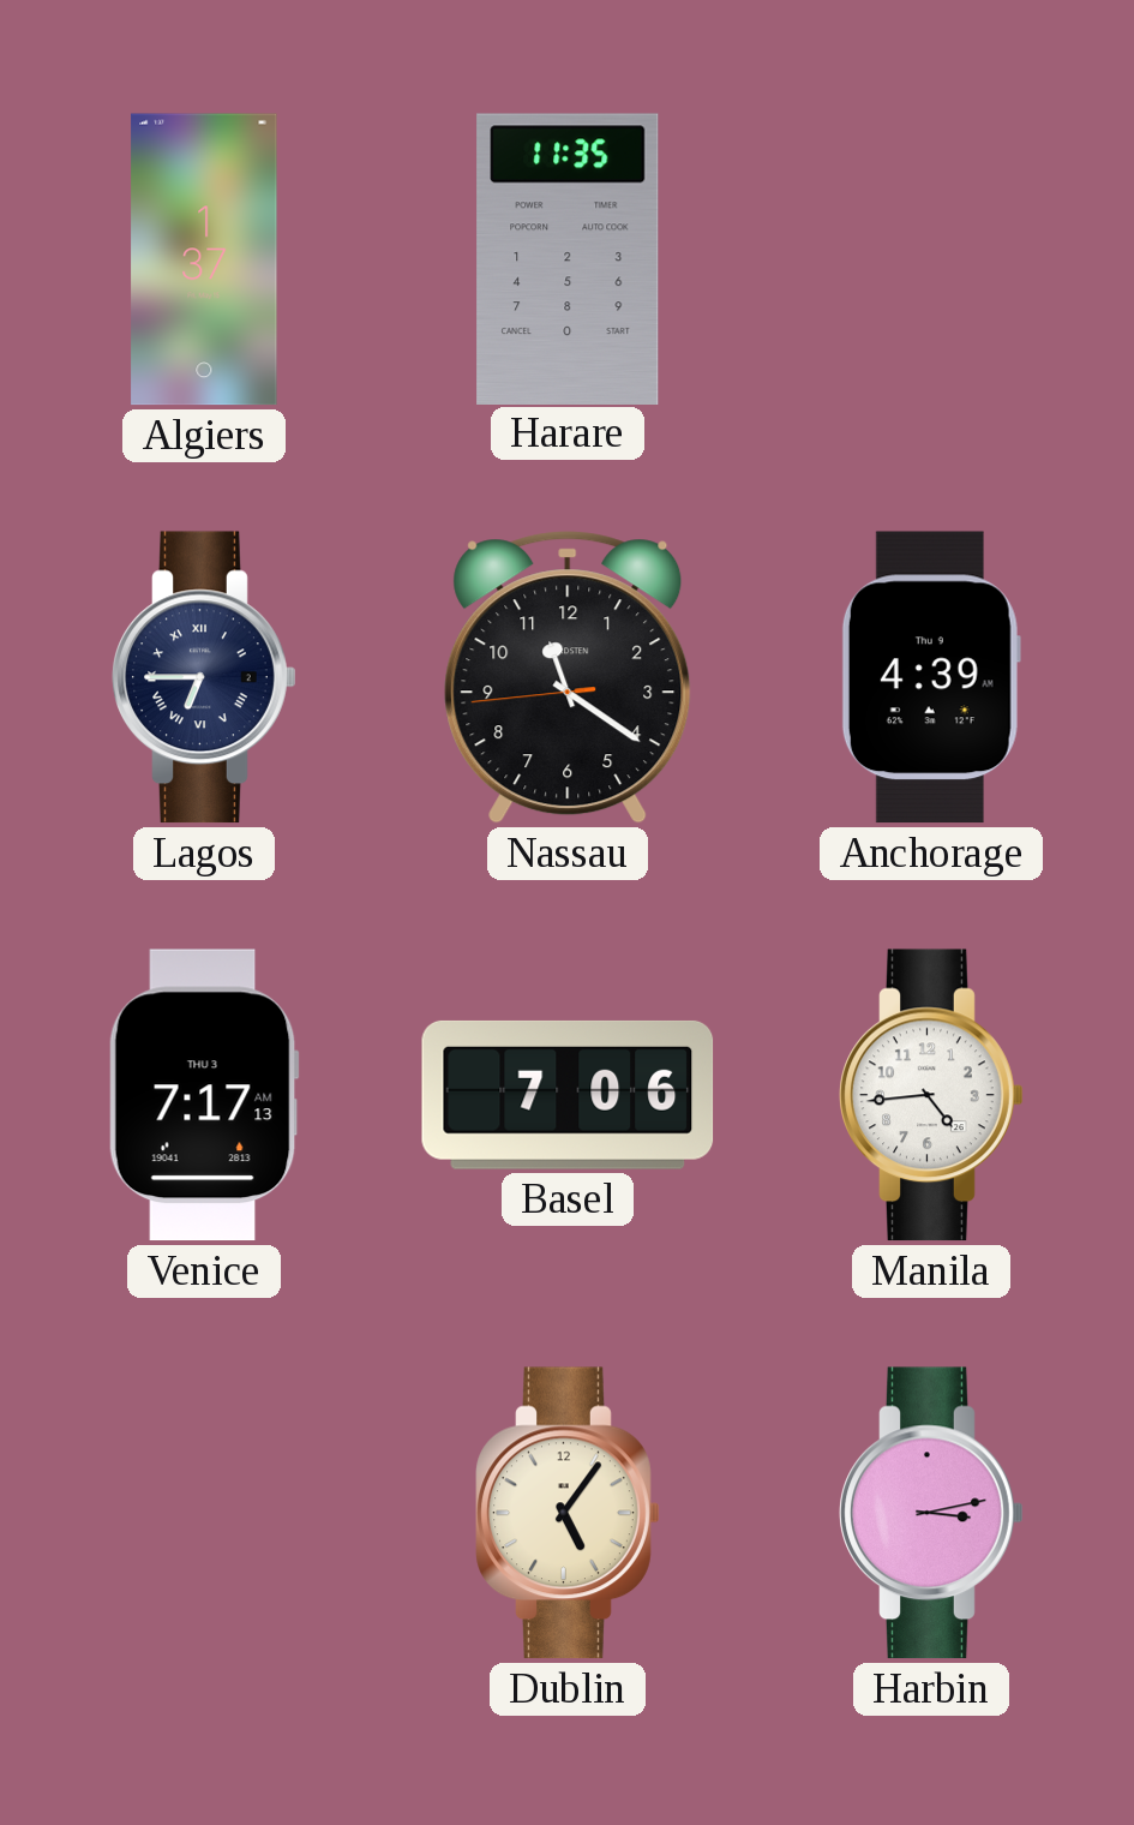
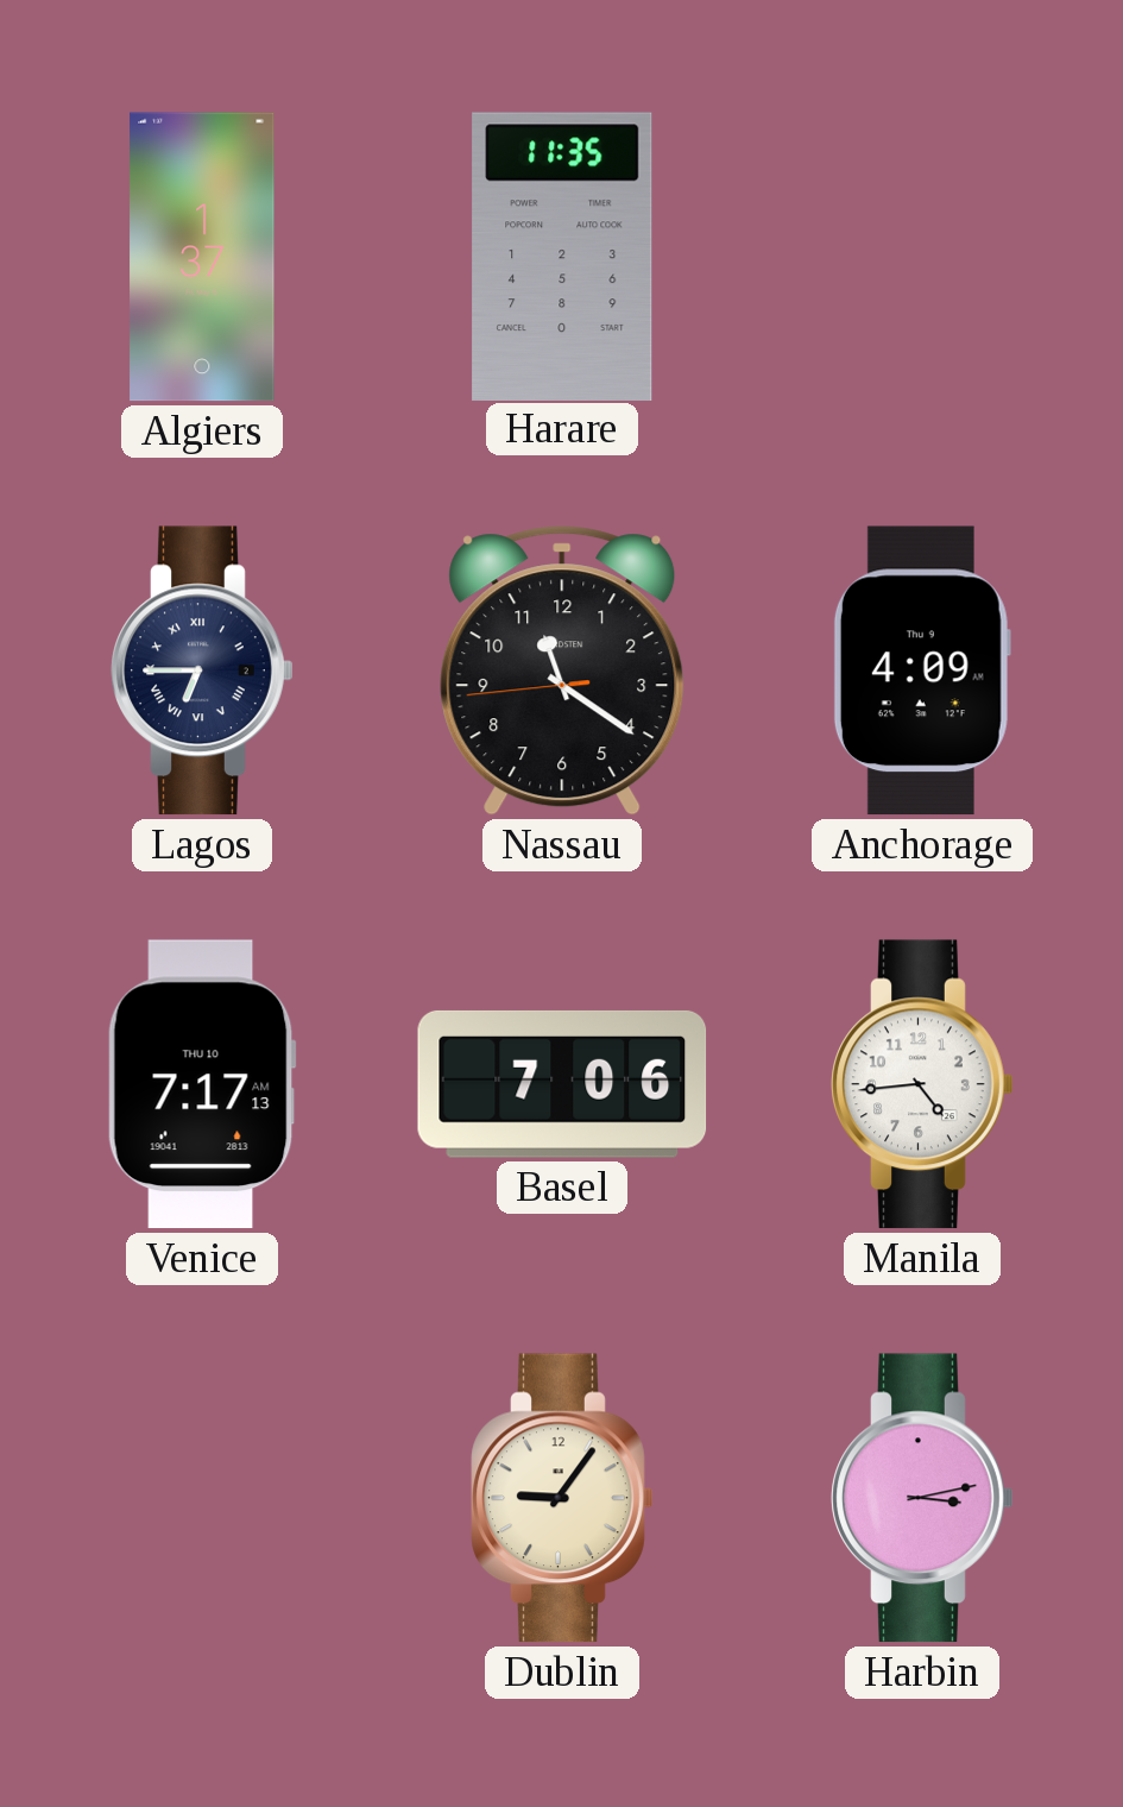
Anchorage: 4:39 -> 4:09
Venice date: THU 3 -> THU 10
Dublin: 5:06 -> 9:06
